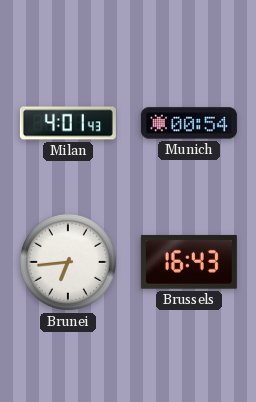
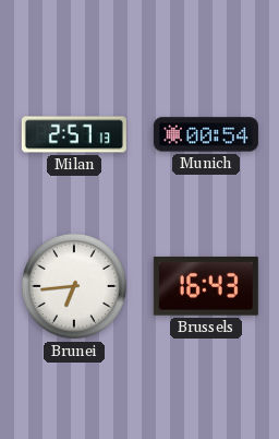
Milan: 4:01 -> 2:57
